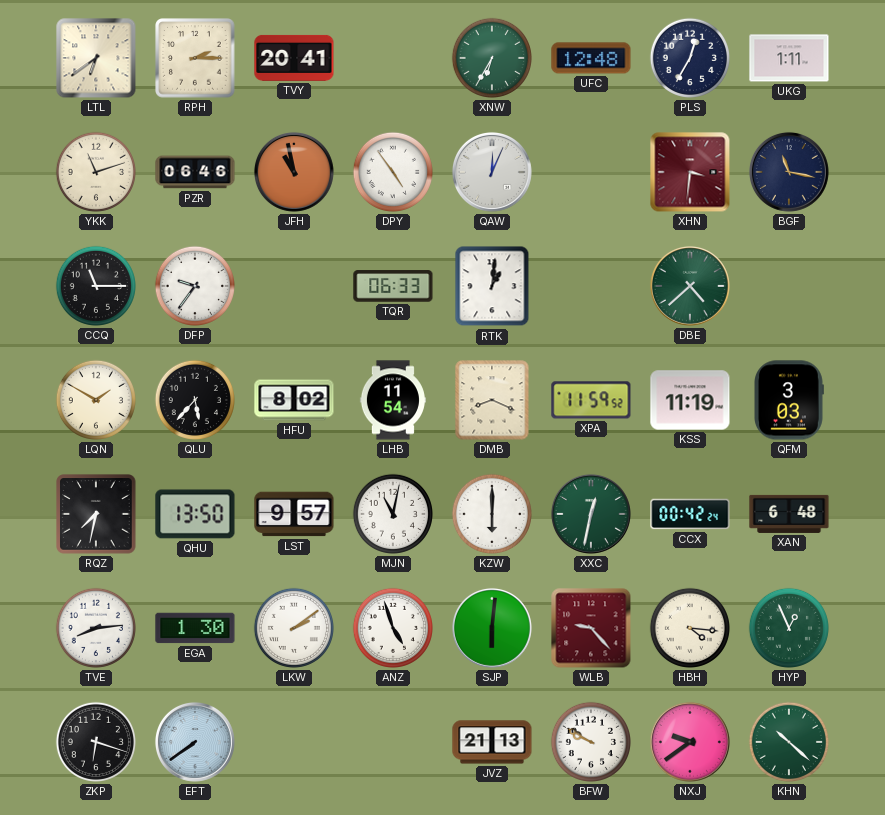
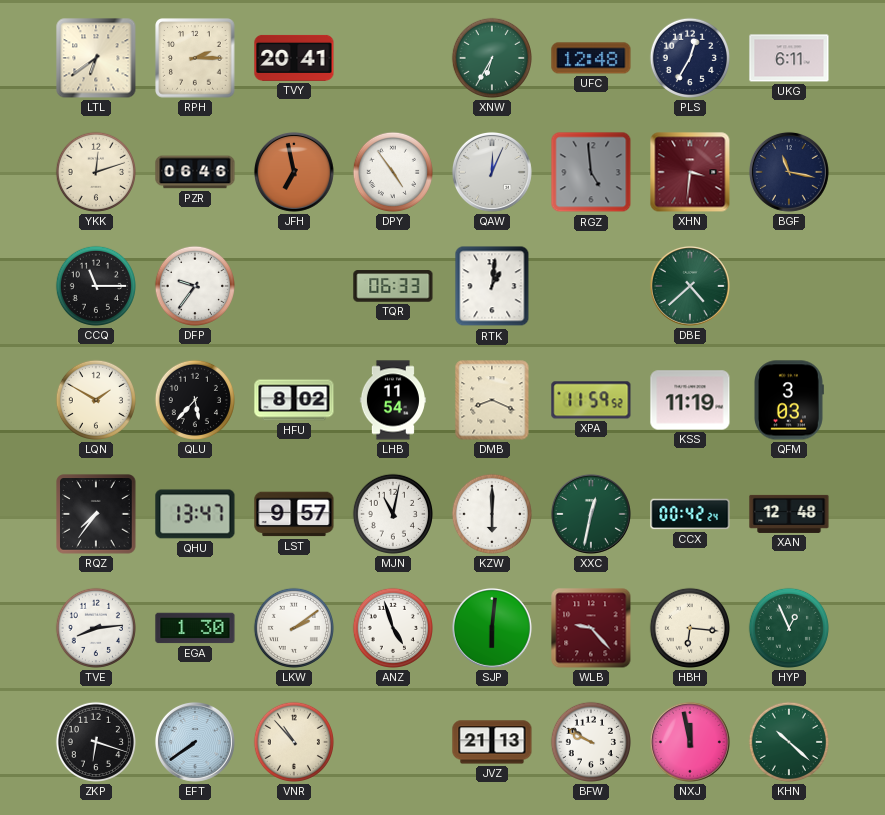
UKG: 1:11 -> 6:11
YKK: 11:12 -> 12:12
JFH: 10:58 -> 6:58
RGZ: none -> 4:59
RQZ: 7:32 -> 7:36
QHU: 13:50 -> 13:47
XAN: 6:48 -> 12:48
HBH: 4:16 -> 6:16
VNR: none -> 10:53
NXJ: 9:39 -> 11:58
